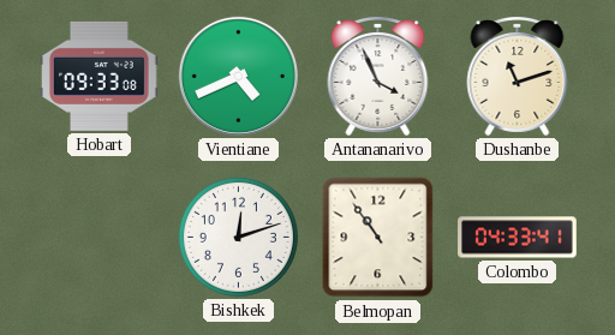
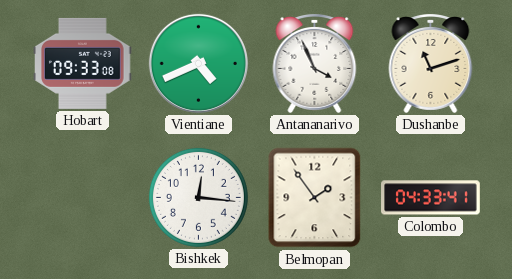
Bishkek: 12:12 -> 12:16
Belmopan: 10:54 -> 1:54
